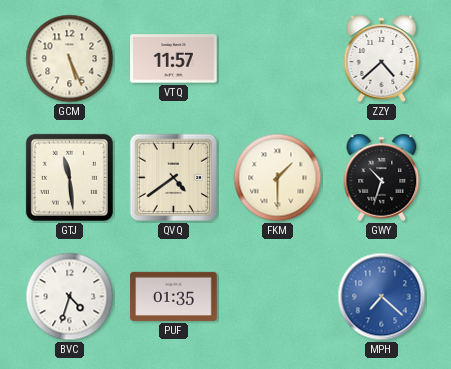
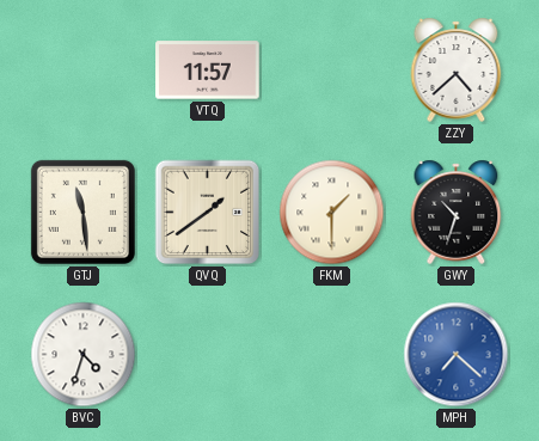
GCM: 5:26 -> none
QVQ: 4:39 -> 1:39
PUF: 01:35 -> none
